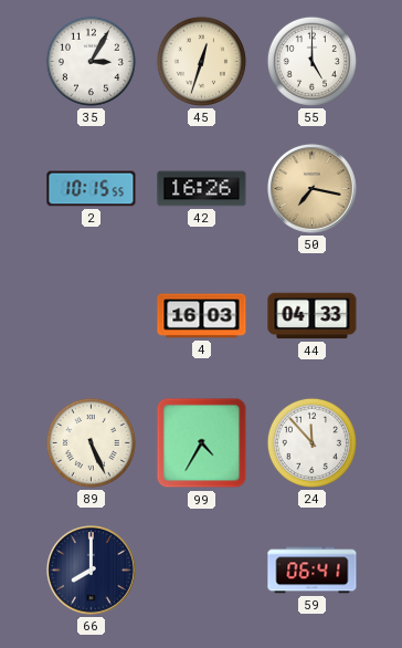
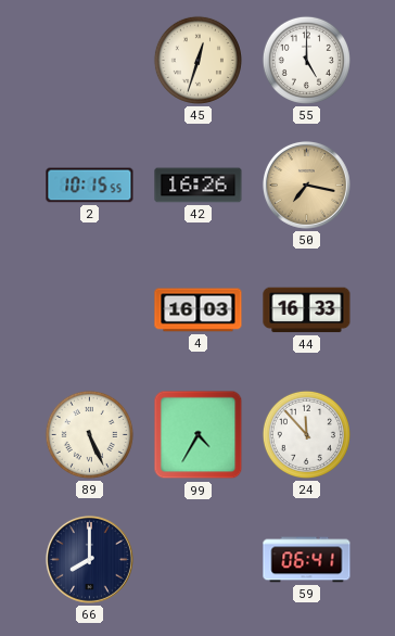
35: 3:05 -> none
44: 04:33 -> 16:33
